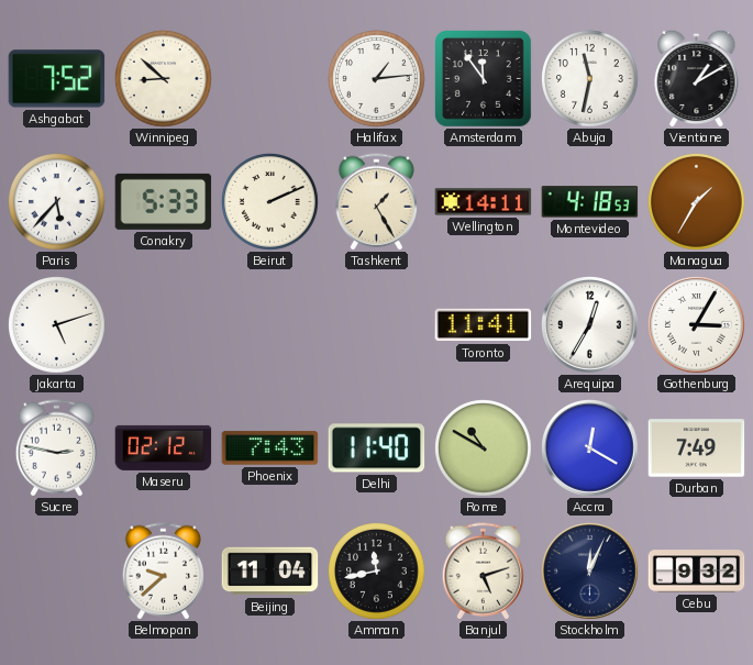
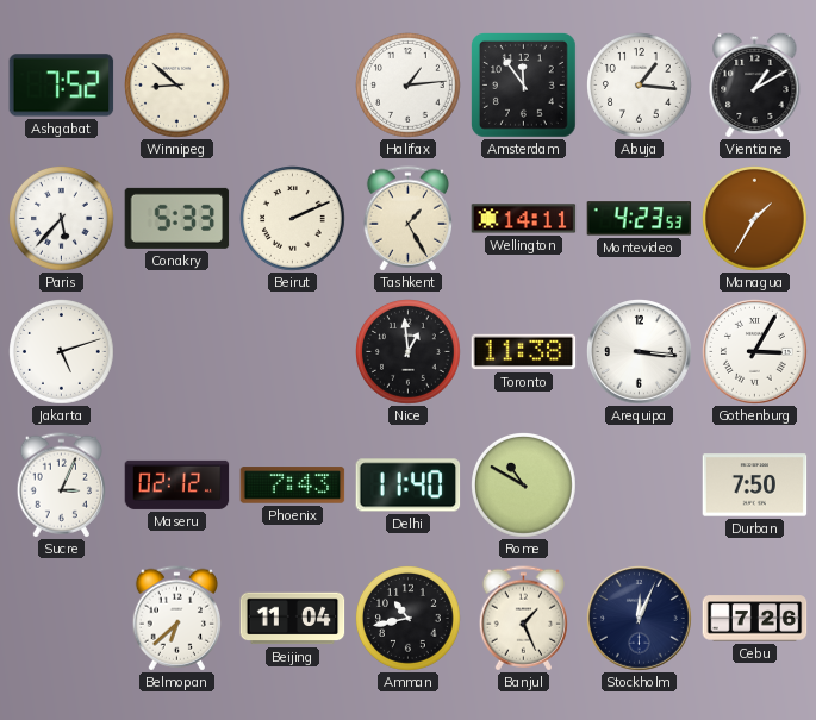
Abuja: 11:32 -> 1:16
Montevideo: 4:18 -> 4:23
Nice: none -> 12:59
Toronto: 11:41 -> 11:38
Arequipa: 12:35 -> 3:16
Sucre: 2:47 -> 3:04
Accra: 12:20 -> none
Durban: 7:49 -> 7:50
Belmopan: 9:38 -> 6:38
Amman: 11:43 -> 10:43
Banjul: 5:12 -> 1:26
Cebu: 9:32 -> 7:26
